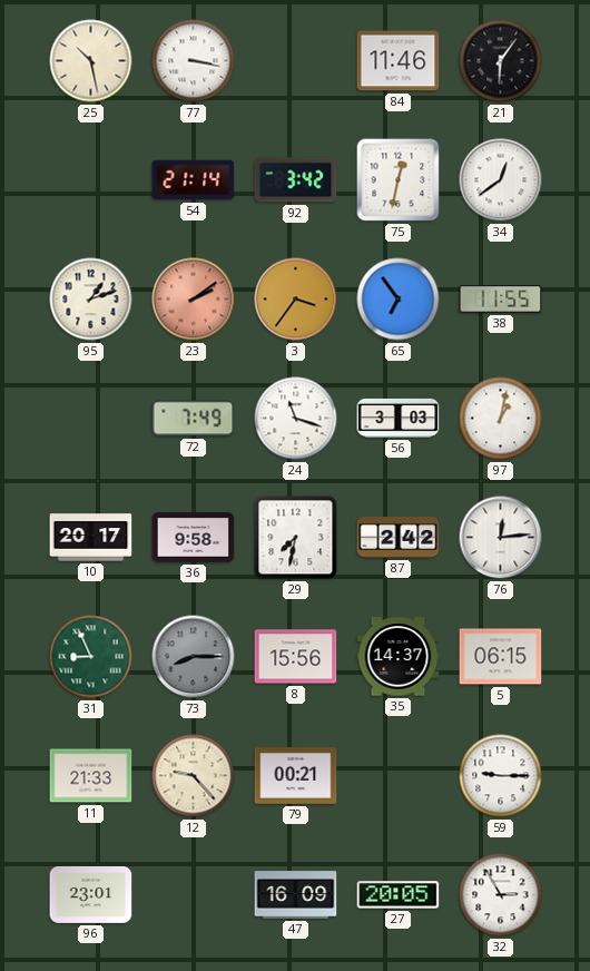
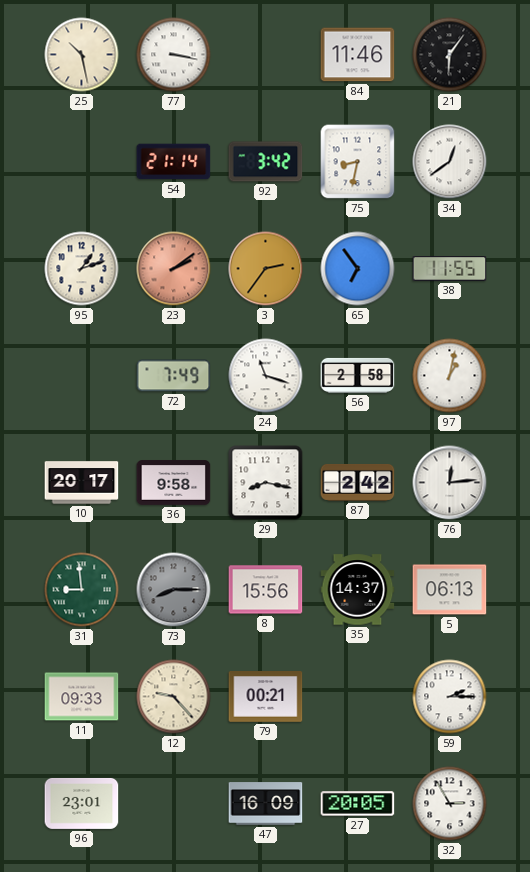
75: 12:32 -> 8:32
3: 3:36 -> 2:36
56: 3:03 -> 2:58
29: 7:32 -> 8:17
31: 8:56 -> 8:59
5: 06:15 -> 06:13
11: 21:33 -> 09:33
59: 9:15 -> 2:15
